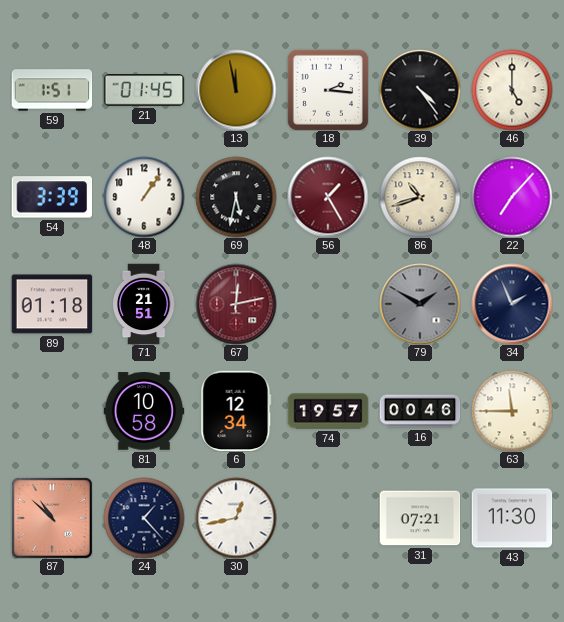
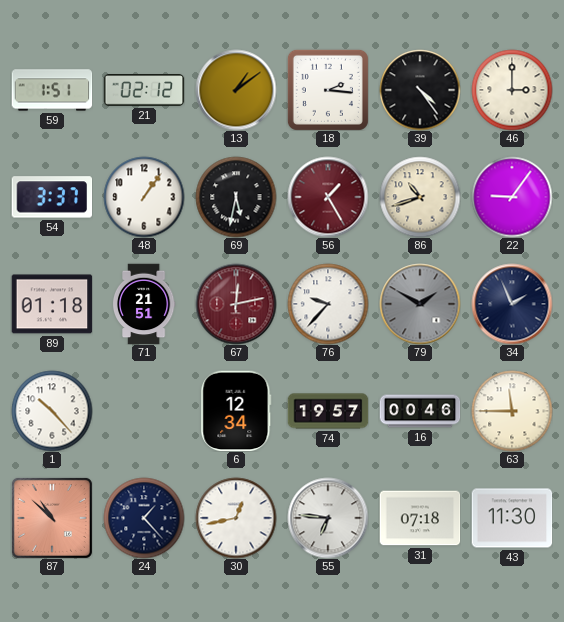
21: 01:45 -> 02:12
13: 11:58 -> 1:09
46: 5:00 -> 3:00
54: 3:39 -> 3:37
22: 7:07 -> 9:06
76: none -> 9:37
1: none -> 10:23
81: 10:58 -> none
55: none -> 6:46
31: 07:21 -> 07:18
